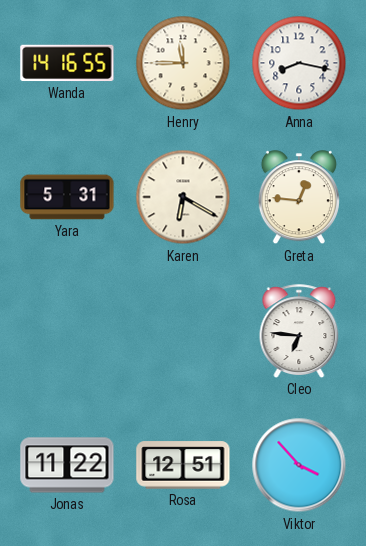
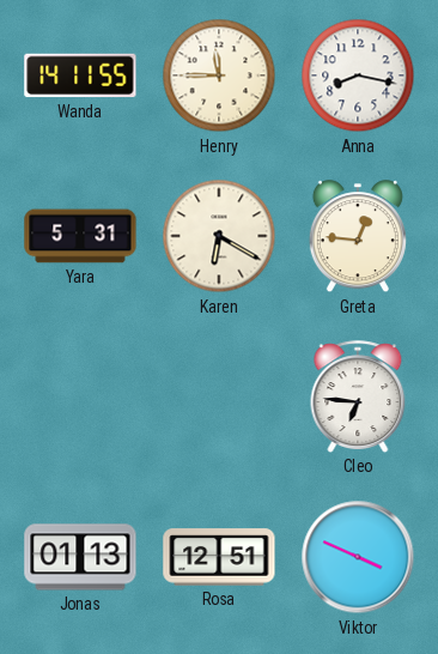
Wanda: 14:16 -> 14:11
Jonas: 11:22 -> 01:13
Viktor: 3:53 -> 3:49
